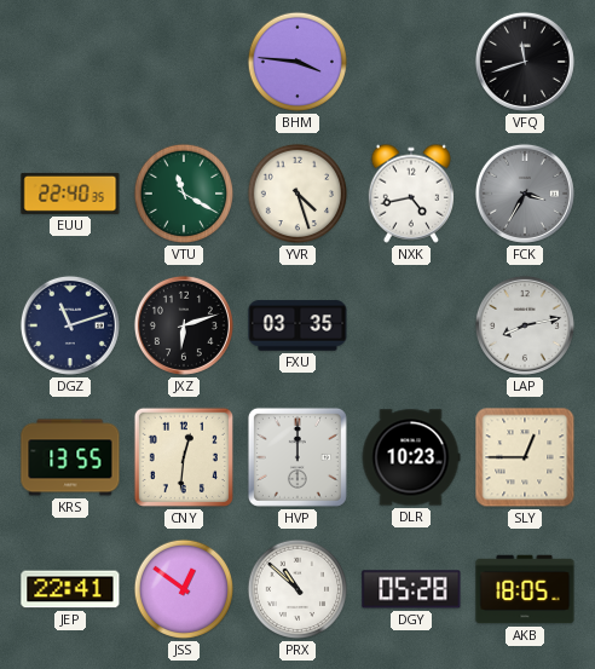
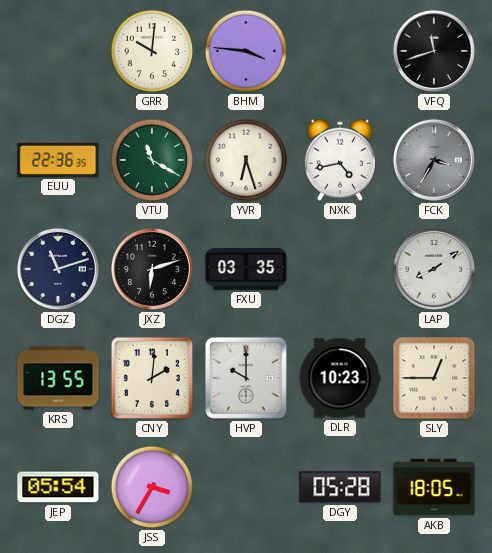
GRR: none -> 10:01
EUU: 22:40 -> 22:36
YVR: 4:27 -> 6:27
LAP: 8:13 -> 8:09
CNY: 12:31 -> 2:01
HVP: 12:00 -> 10:00
JEP: 22:41 -> 05:54
JSS: 12:51 -> 3:35
PRX: 10:52 -> none
